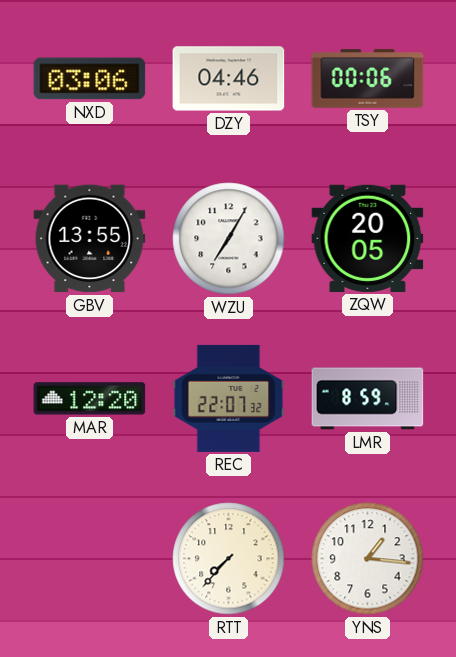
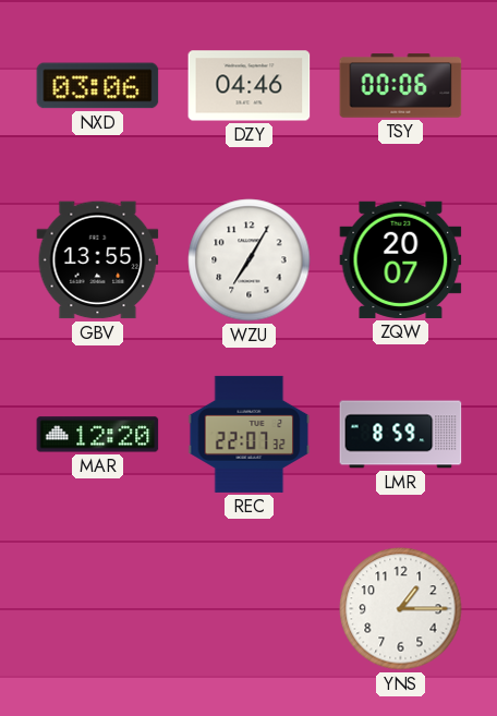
ZQW: 20:05 -> 20:07
RTT: 7:37 -> none
YNS: 1:16 -> 1:15
